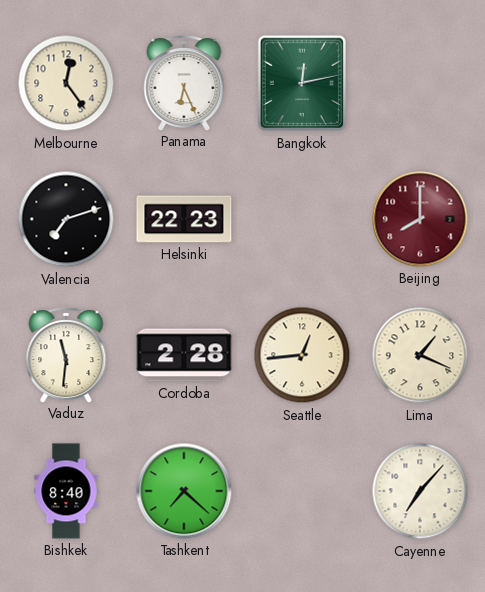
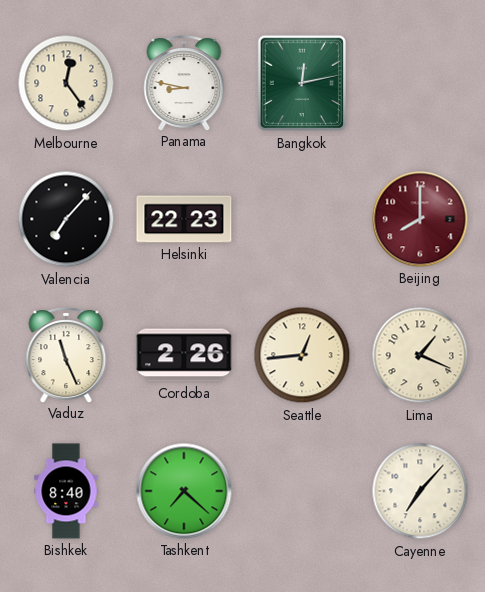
Panama: 6:26 -> 8:47
Valencia: 7:12 -> 7:07
Vaduz: 11:31 -> 11:26
Cordoba: 2:28 -> 2:26
